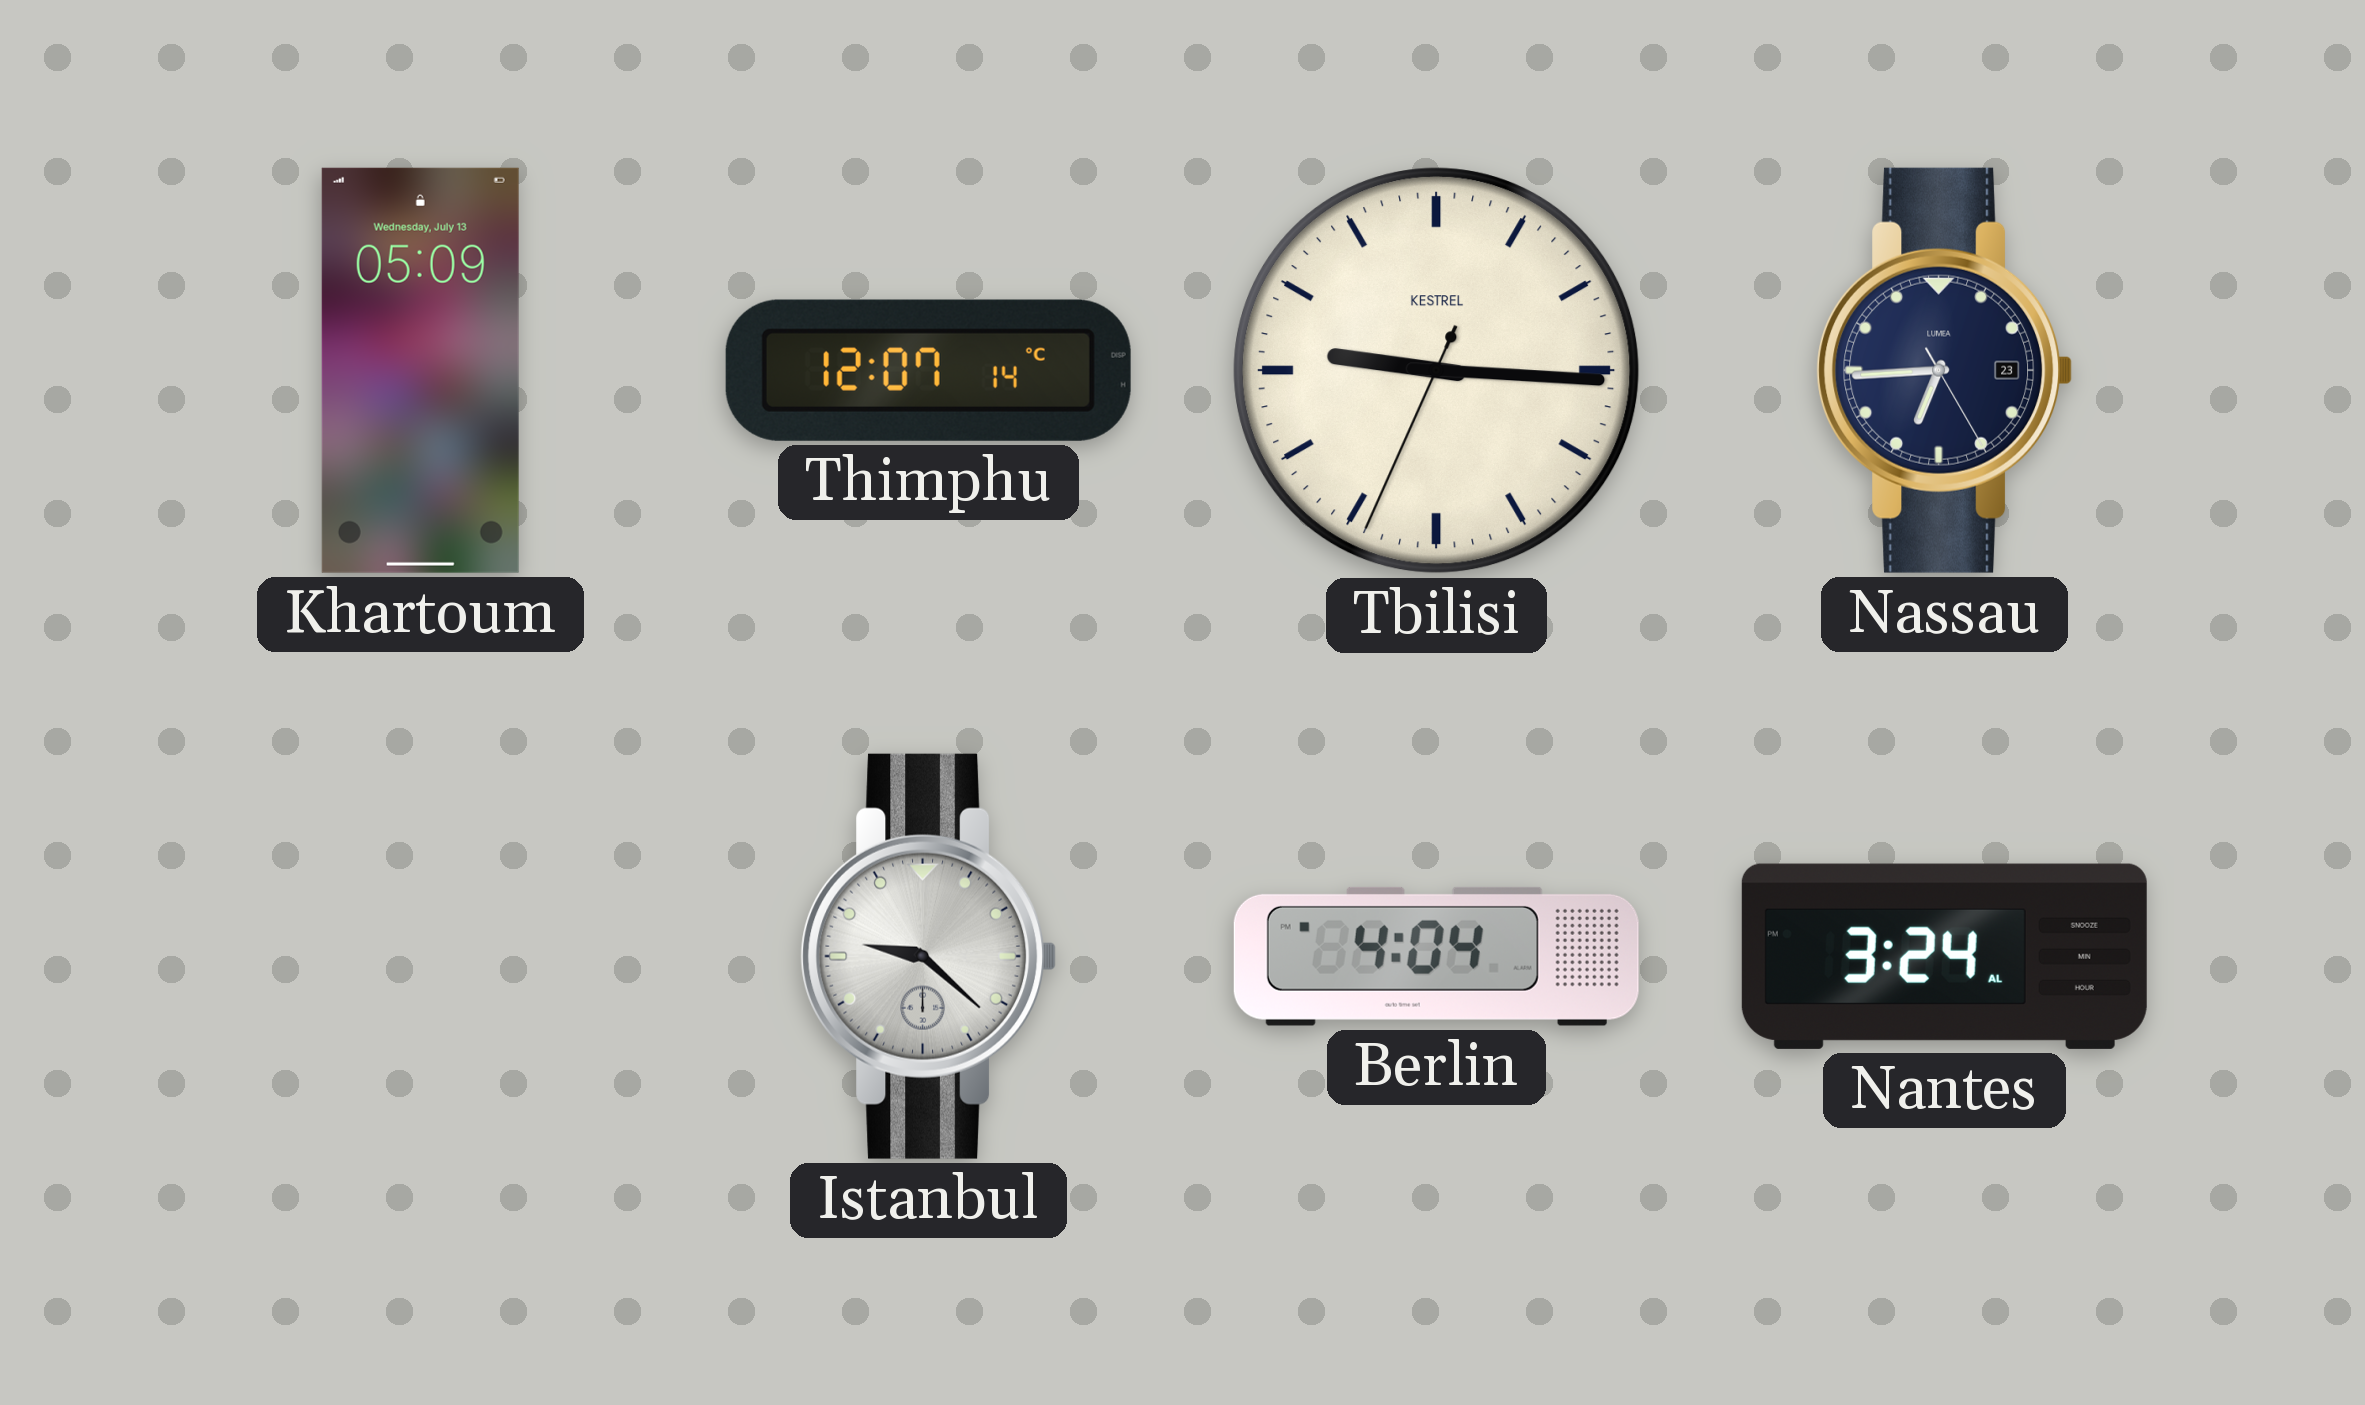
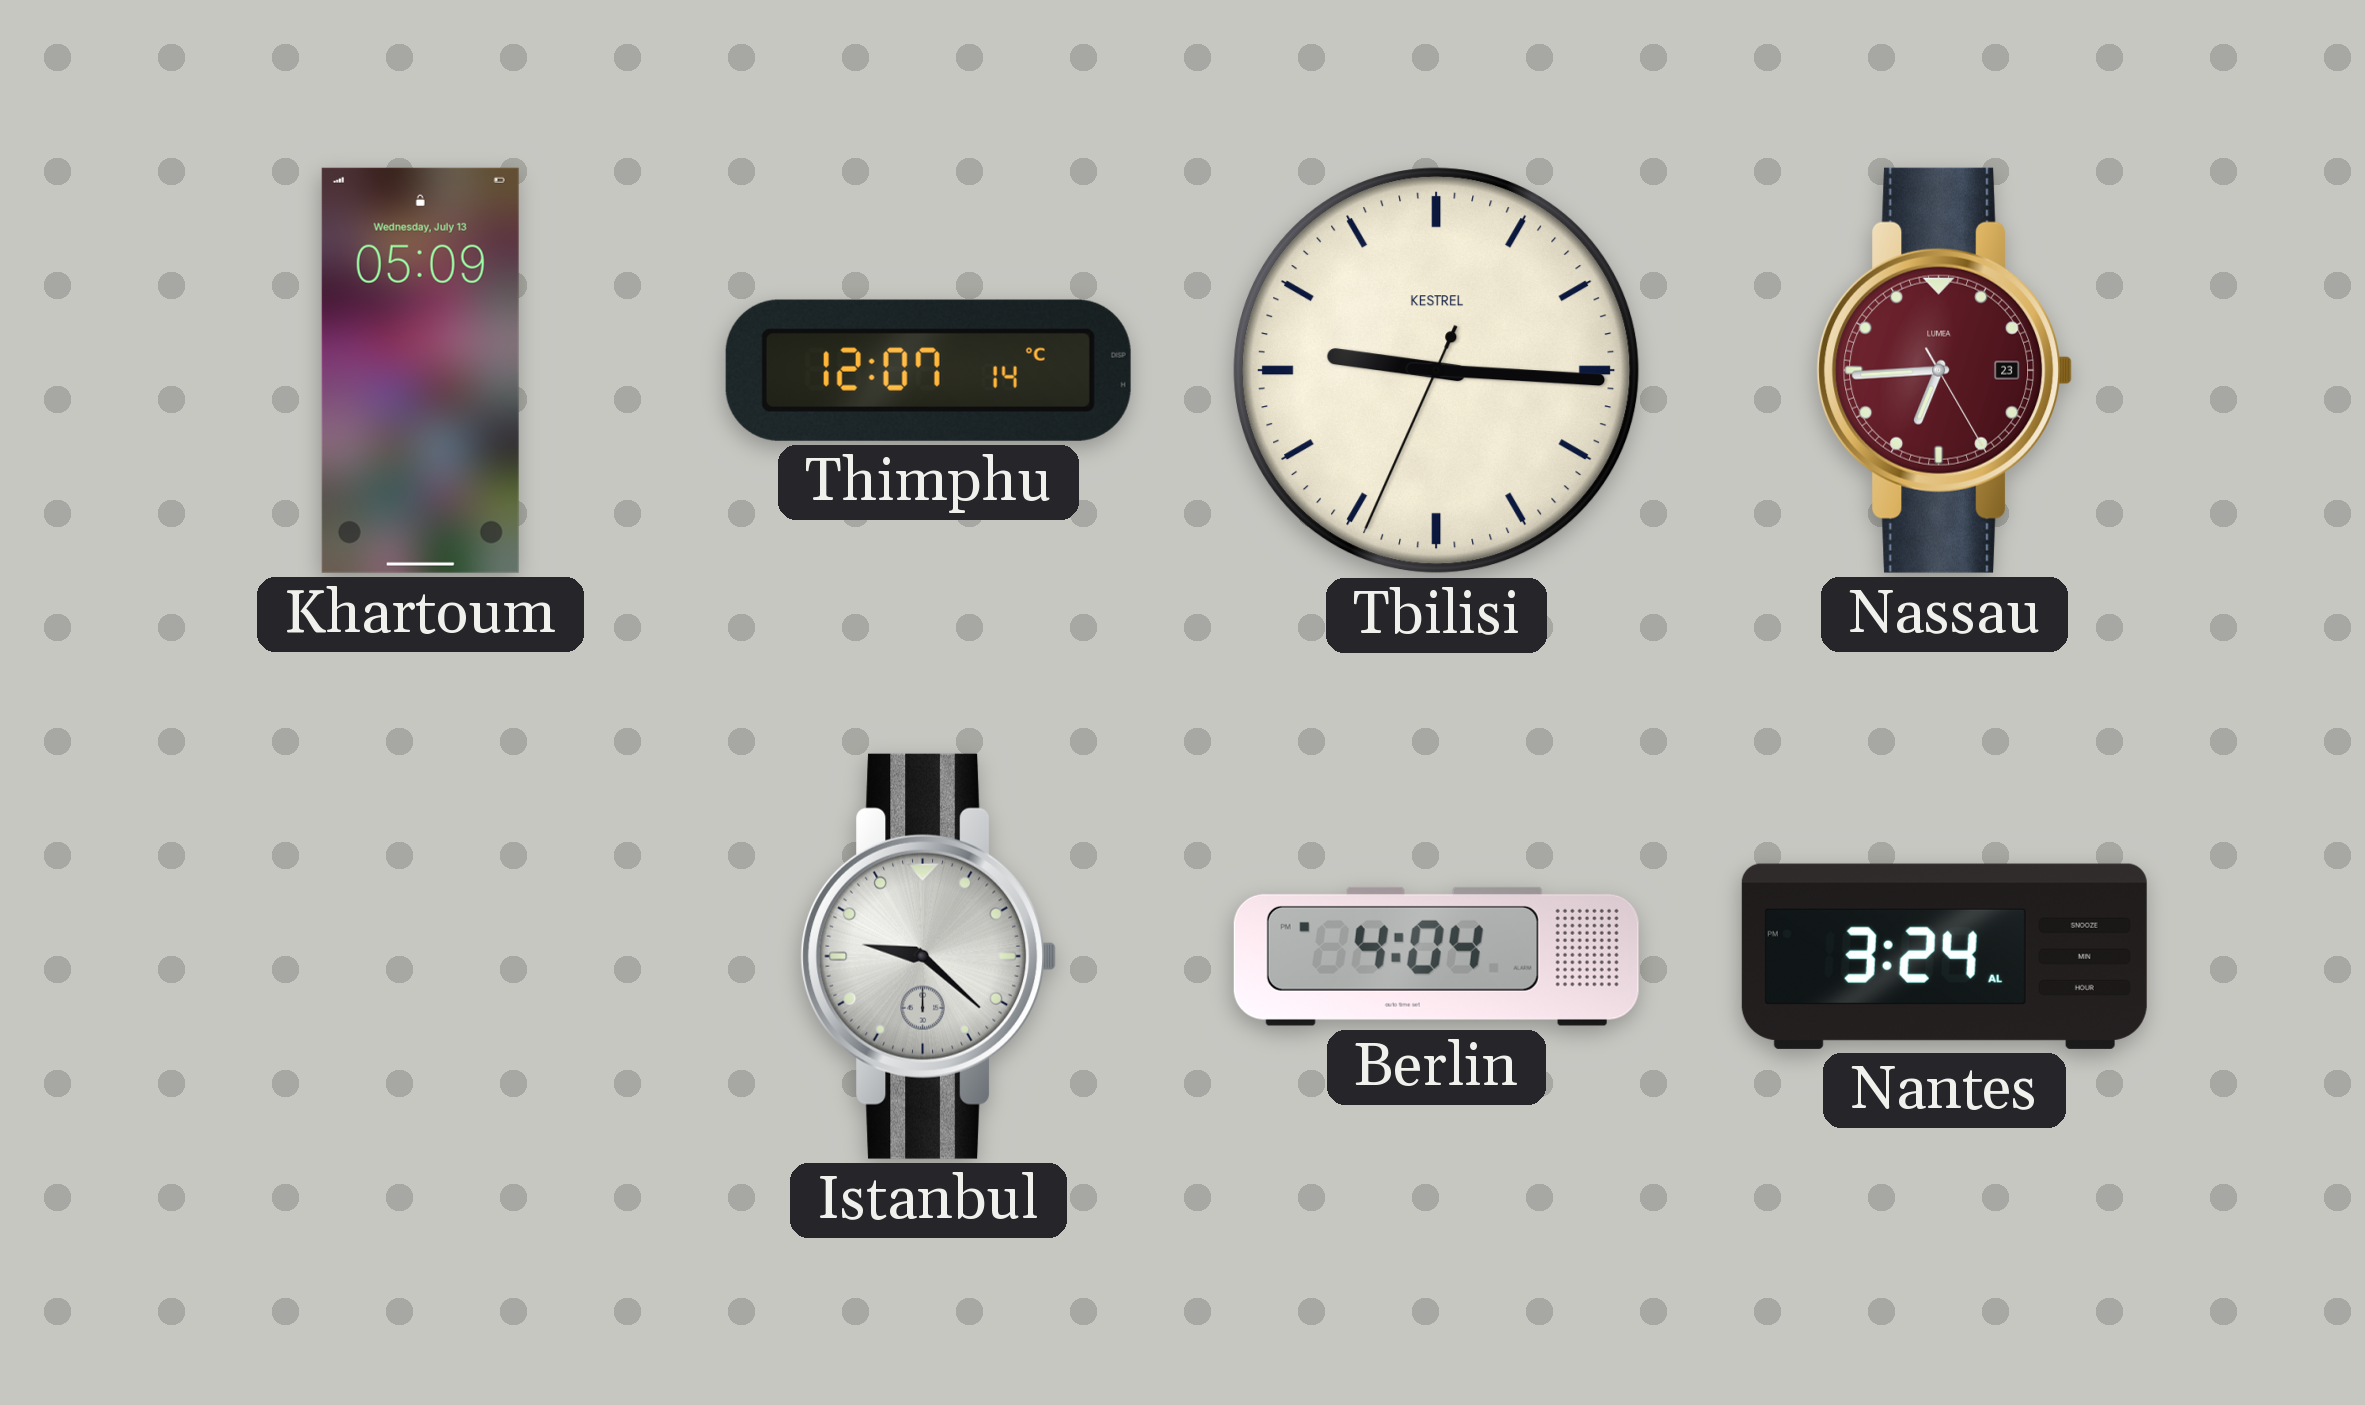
Nassau dial: navy -> burgundy
